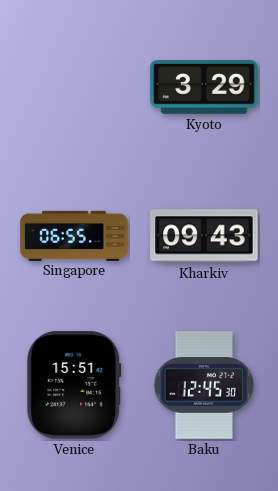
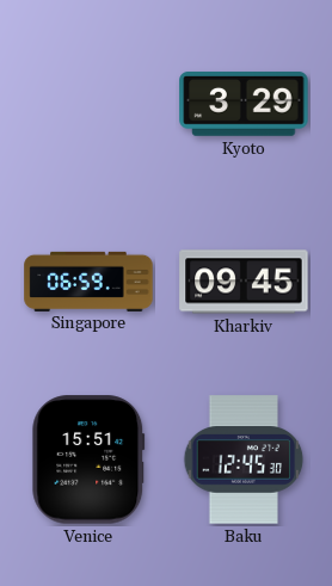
Singapore: 06:55 -> 06:59
Kharkiv: 09:43 -> 09:45
